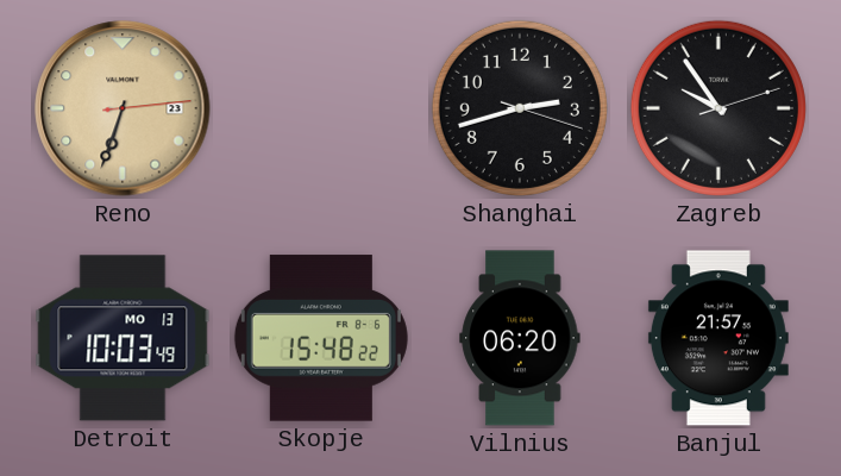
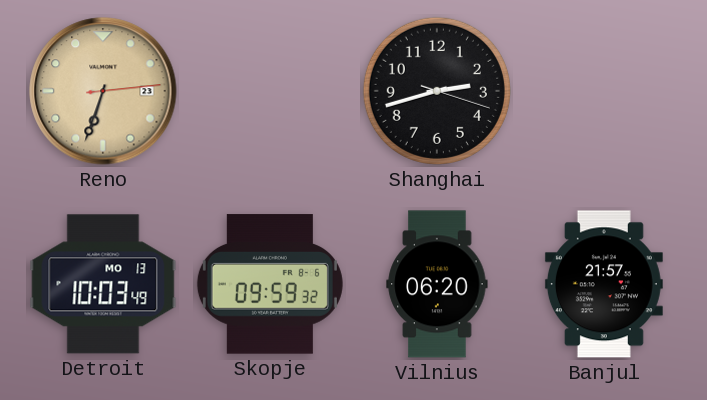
Zagreb: 9:54 -> none
Skopje: 15:48 -> 09:59
